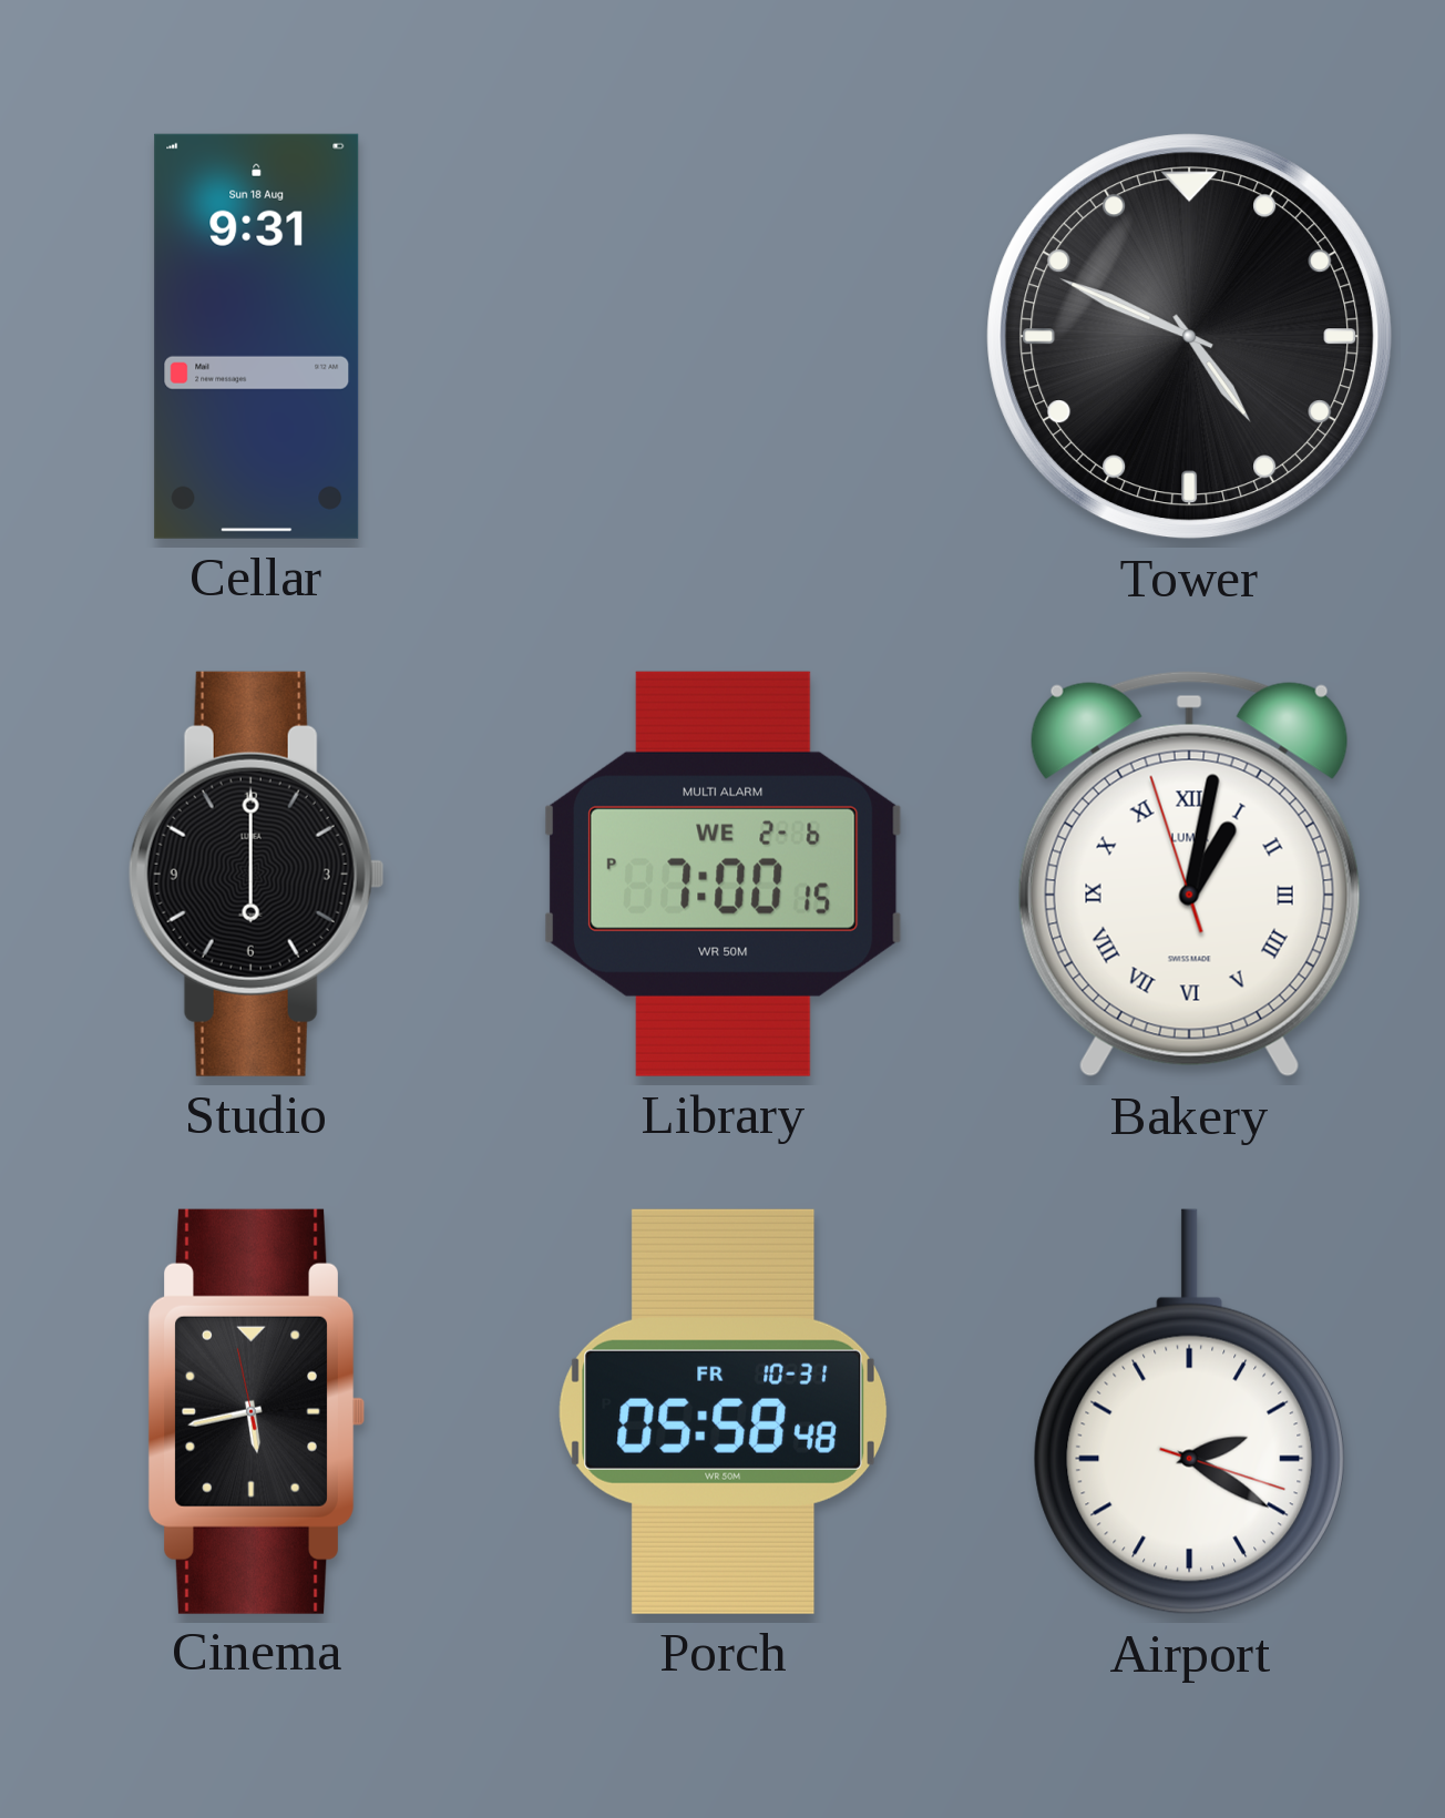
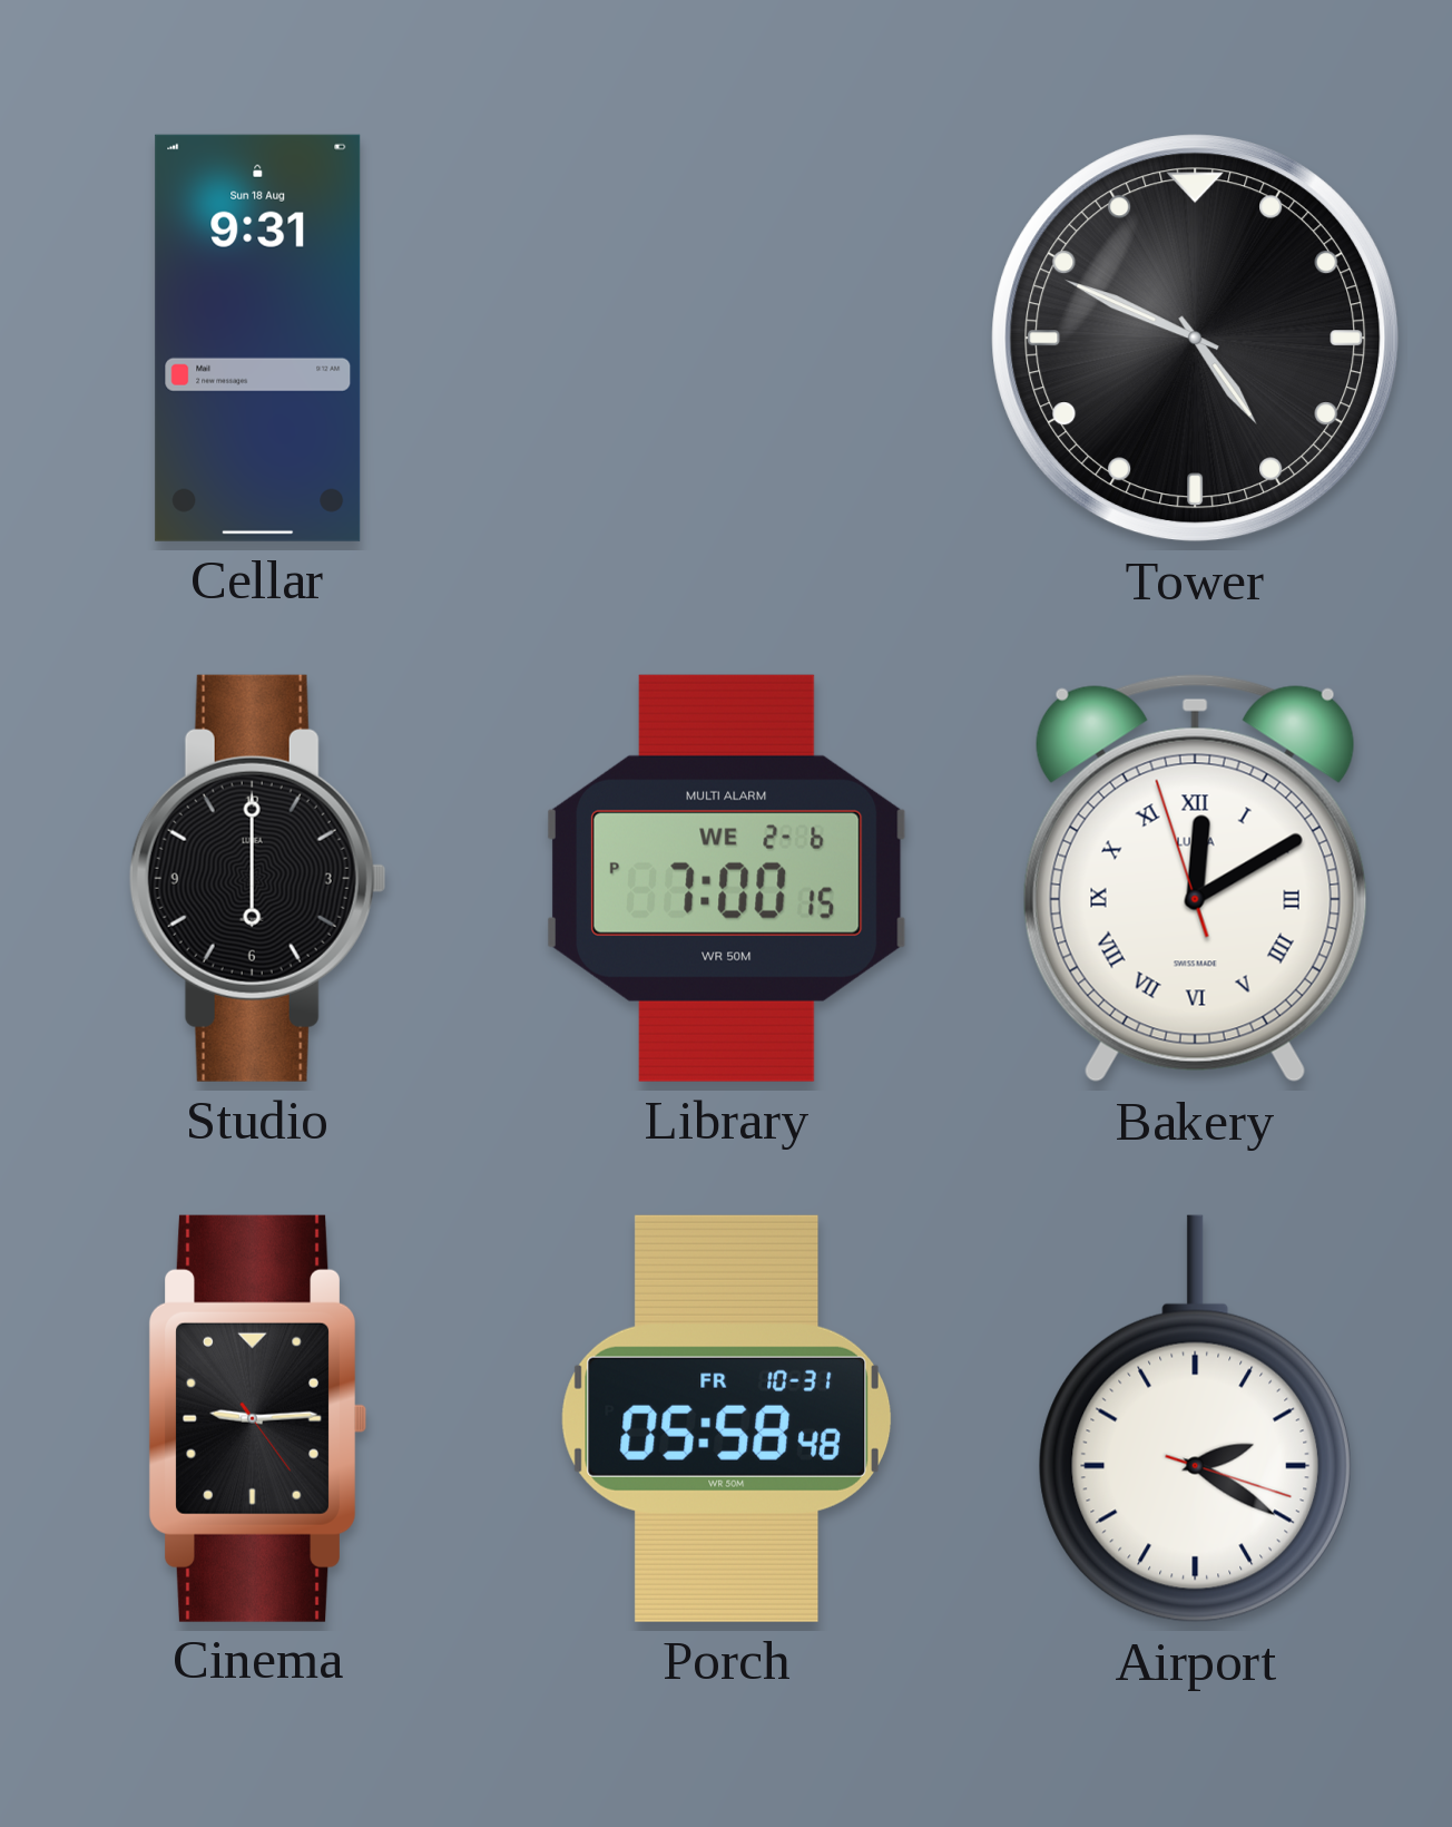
Bakery: 1:01 -> 12:09
Cinema: 5:42 -> 9:14
